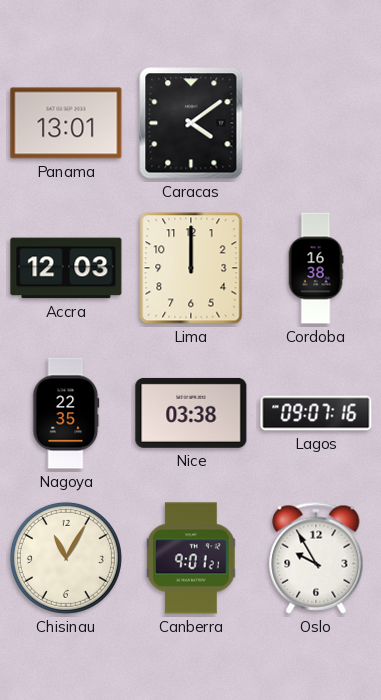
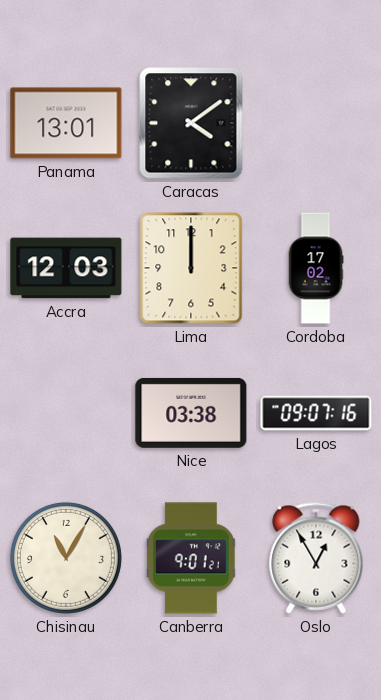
Cordoba: 16:38 -> 17:02
Nagoya: 22:35 -> none
Oslo: 9:55 -> 12:55
